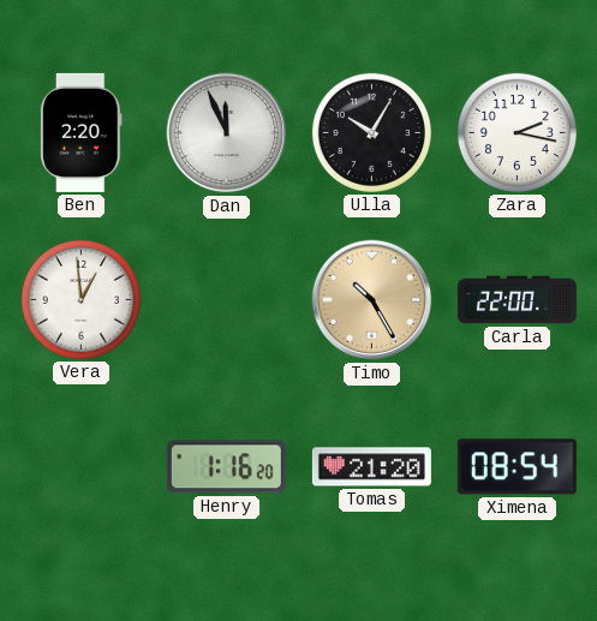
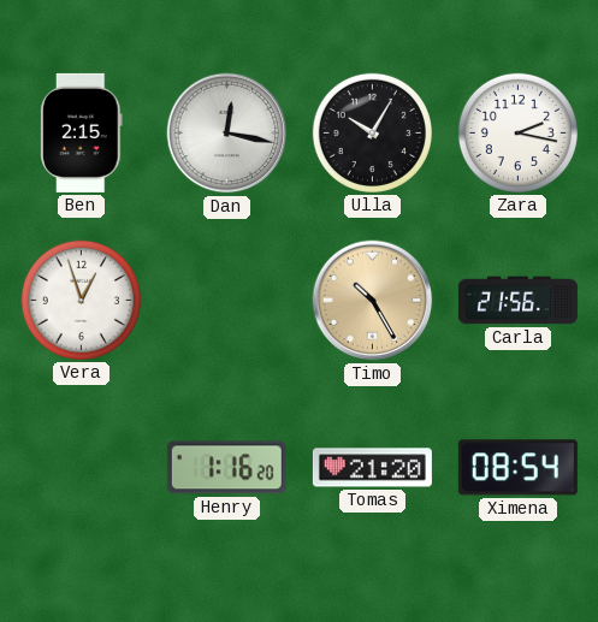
Ben: 2:20 -> 2:15
Dan: 11:56 -> 12:17
Vera: 12:59 -> 12:57
Carla: 22:00 -> 21:56
